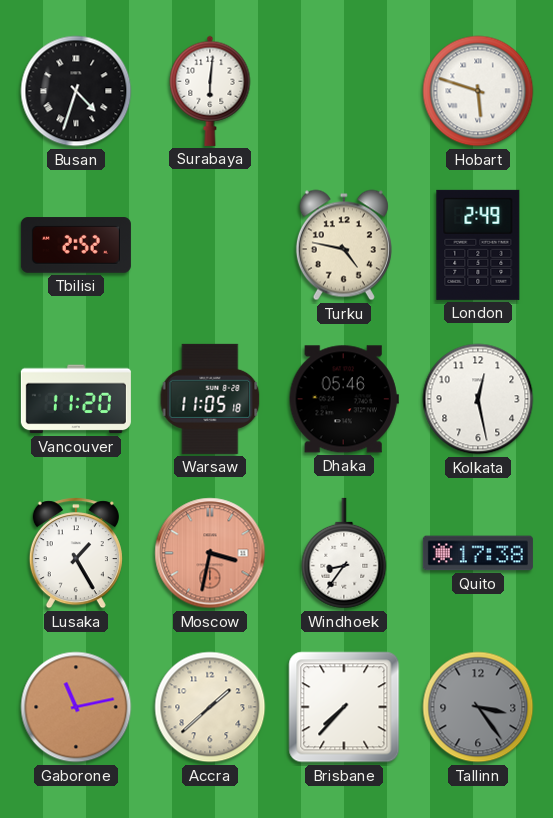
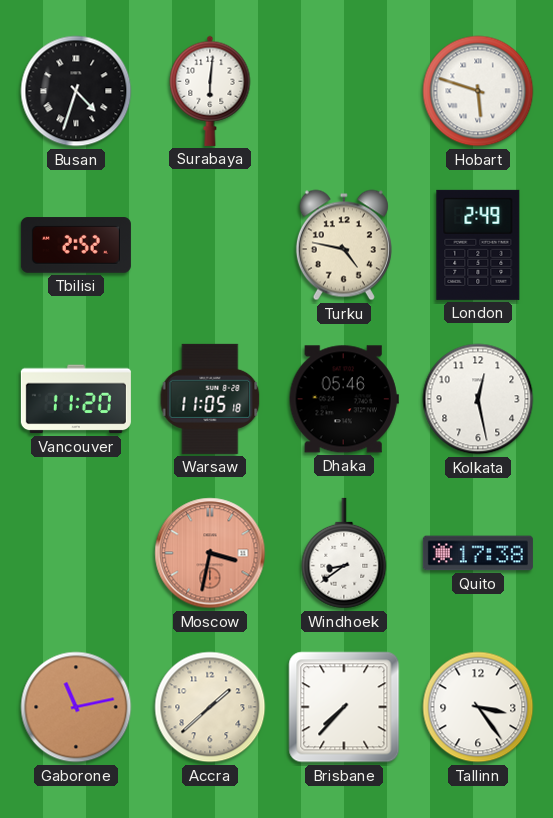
Lusaka: 1:25 -> none
Windhoek: 8:36 -> 8:39
Tallinn dial: grey -> white
